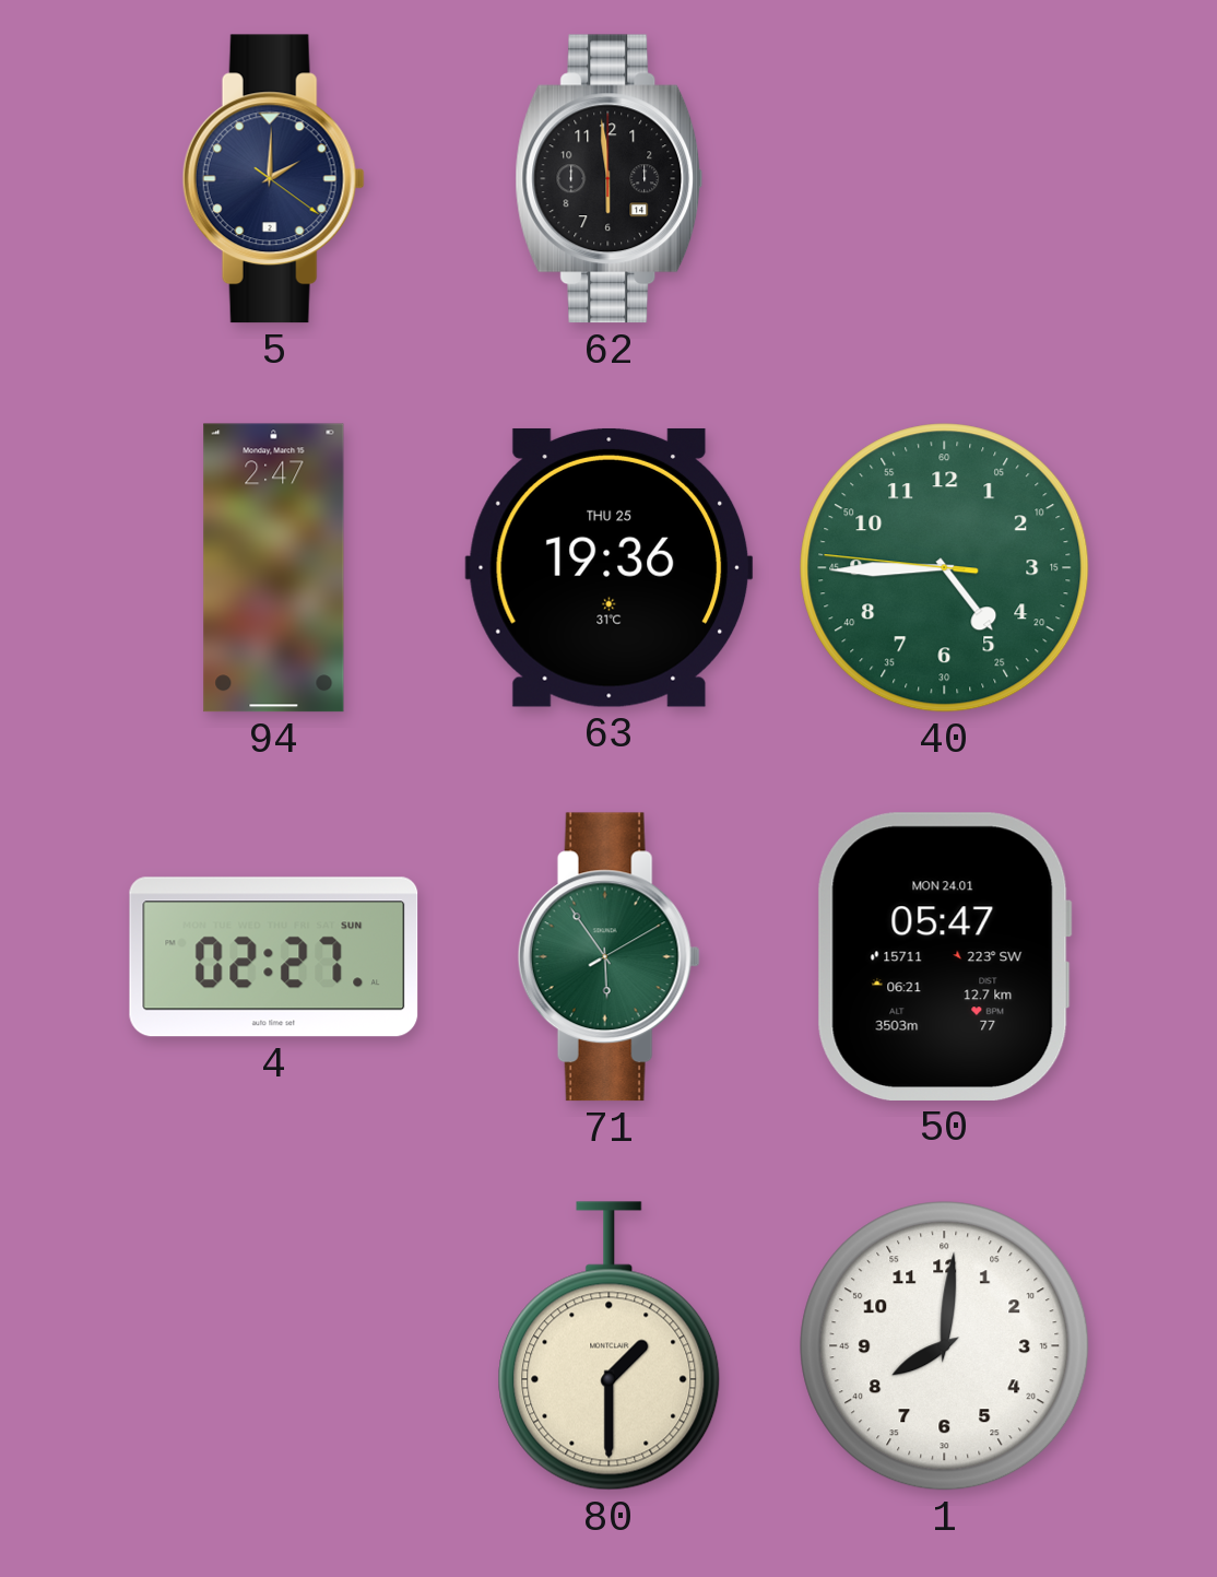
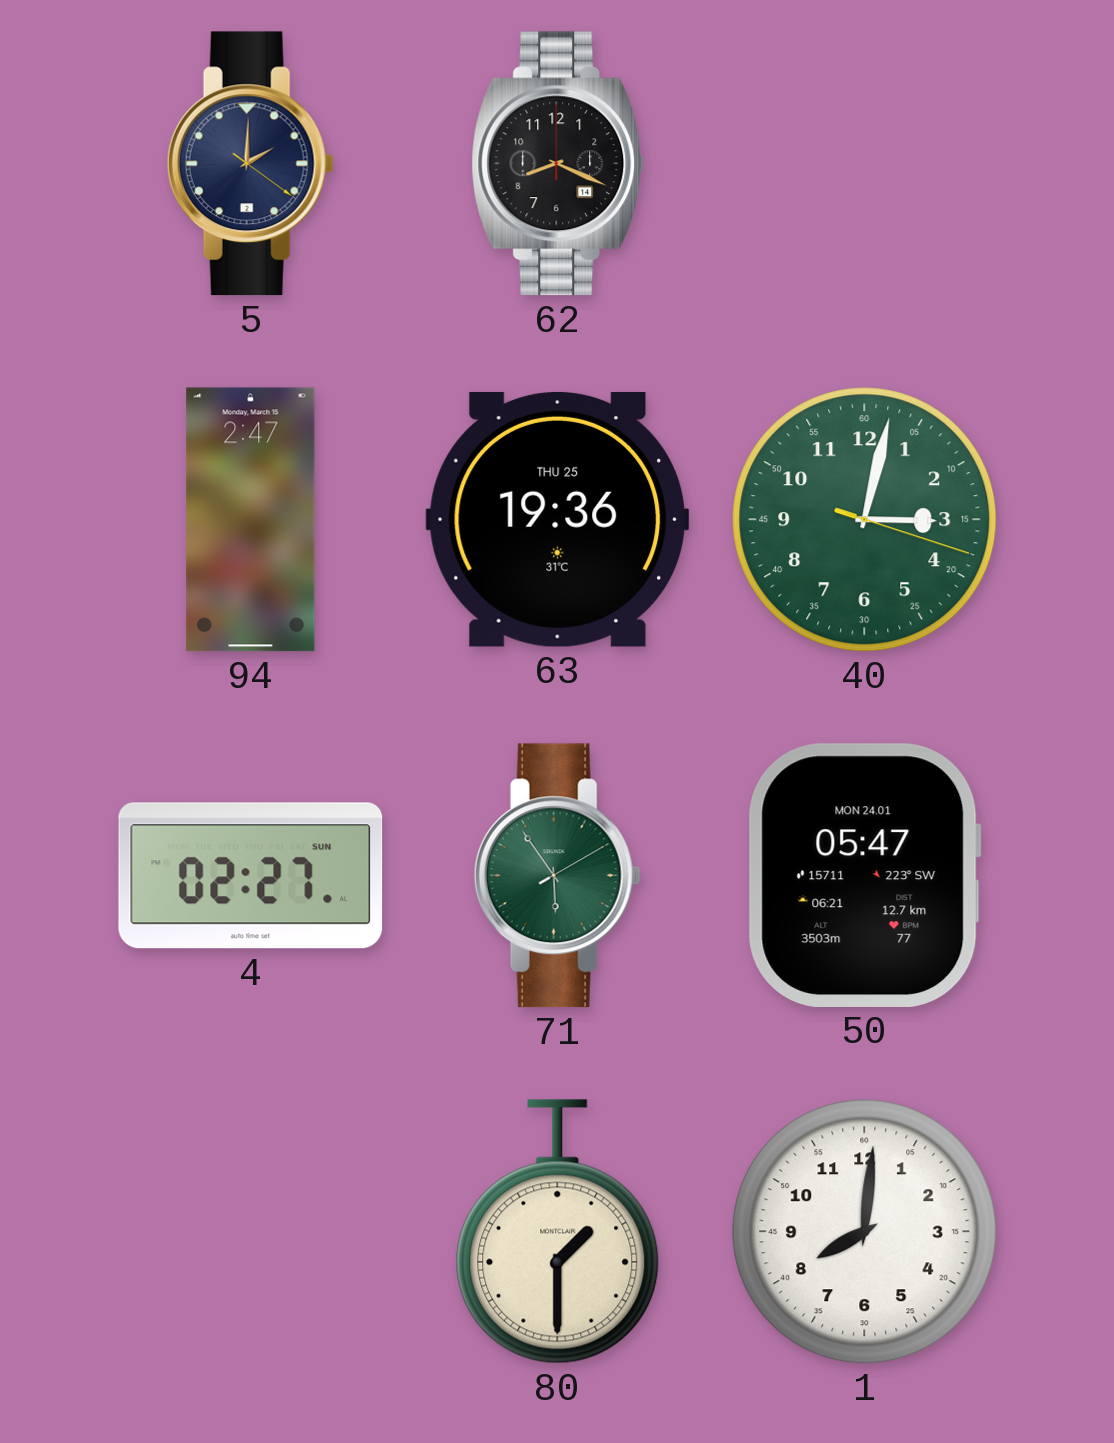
62: 5:59 -> 8:19
40: 4:44 -> 3:02
